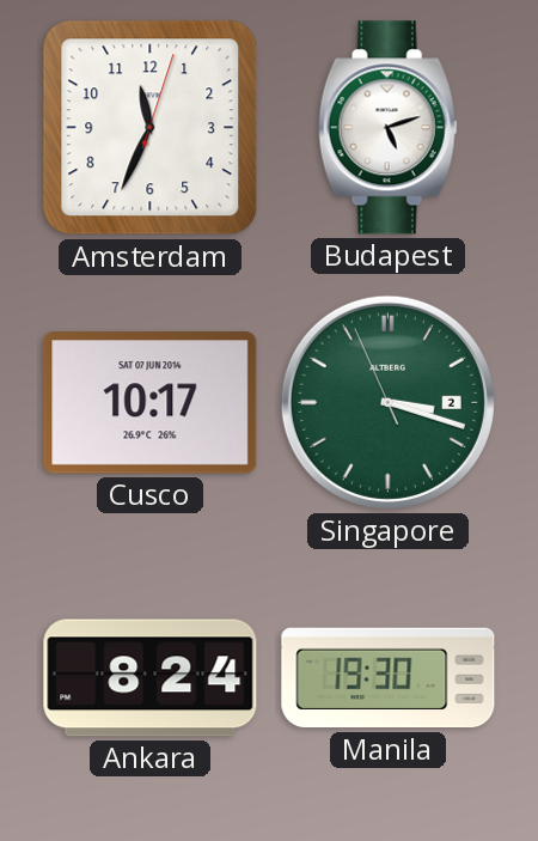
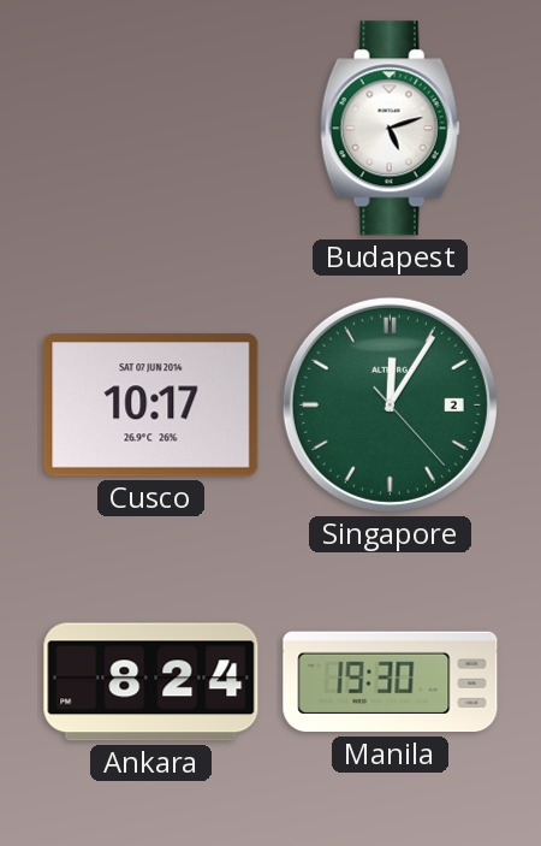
Amsterdam: 11:34 -> none
Singapore: 3:17 -> 12:05
